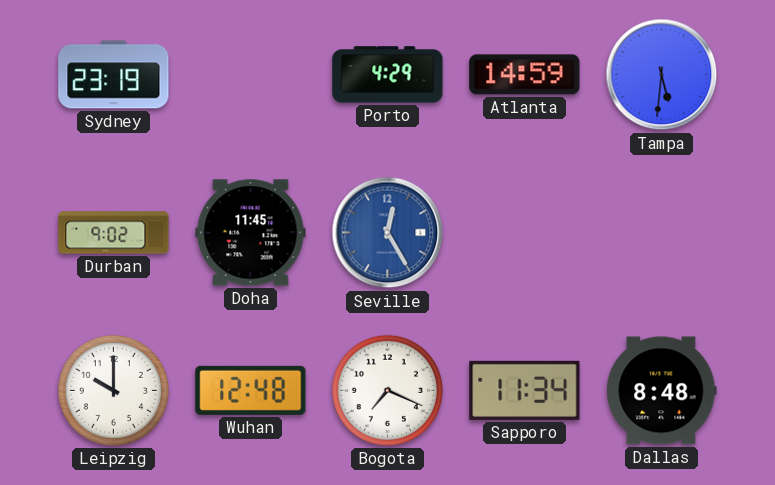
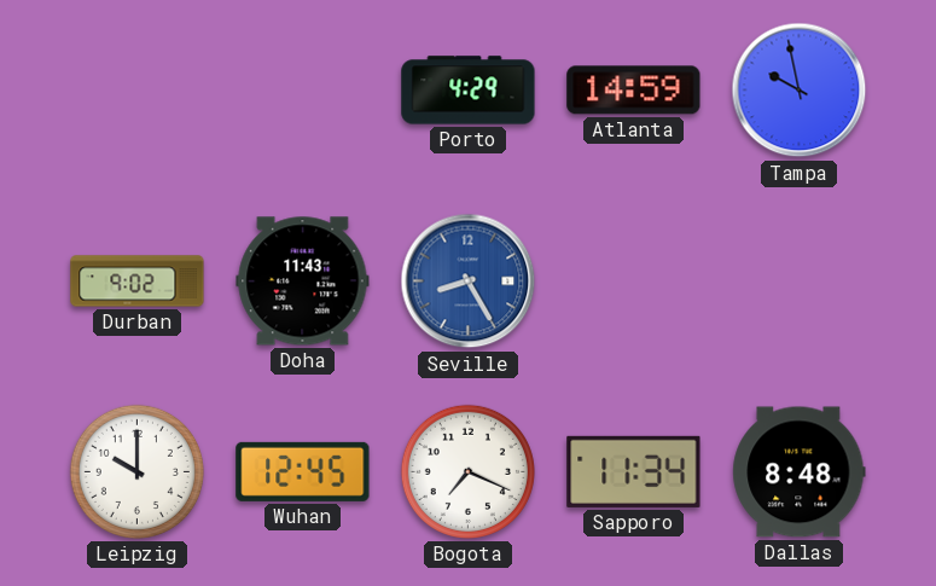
Sydney: 23:19 -> none
Tampa: 5:31 -> 9:58
Doha: 11:45 -> 11:43
Seville: 12:25 -> 8:25
Wuhan: 12:48 -> 12:45
